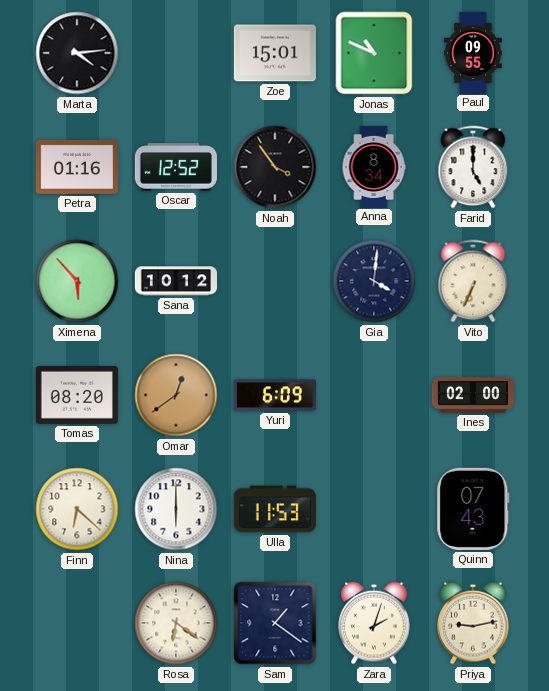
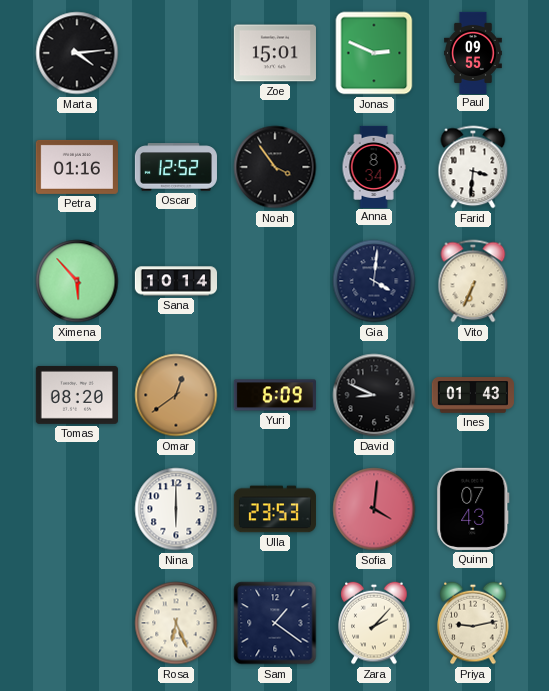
Jonas: 10:49 -> 2:49
Farid: 5:00 -> 3:31
Sana: 10:12 -> 10:14
David: none -> 8:49
Ines: 02:00 -> 01:43
Finn: 6:22 -> none
Ulla: 11:53 -> 23:53
Sofia: none -> 4:01
Rosa: 6:21 -> 6:26
Zara: 2:03 -> 2:07
